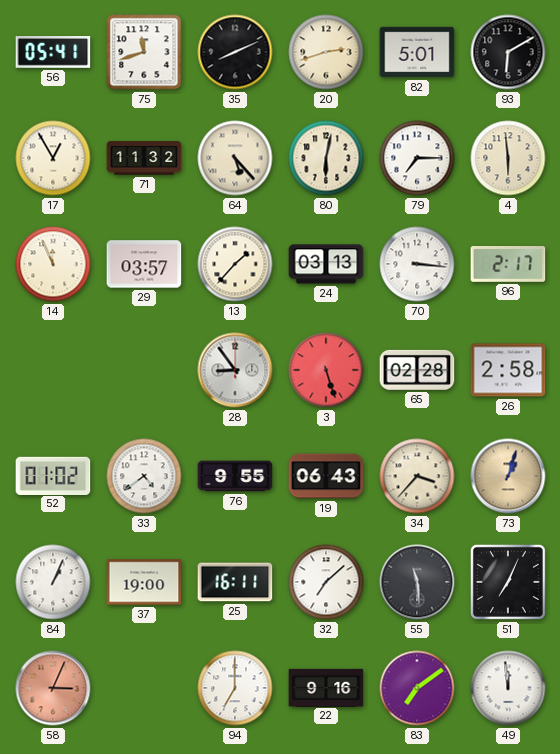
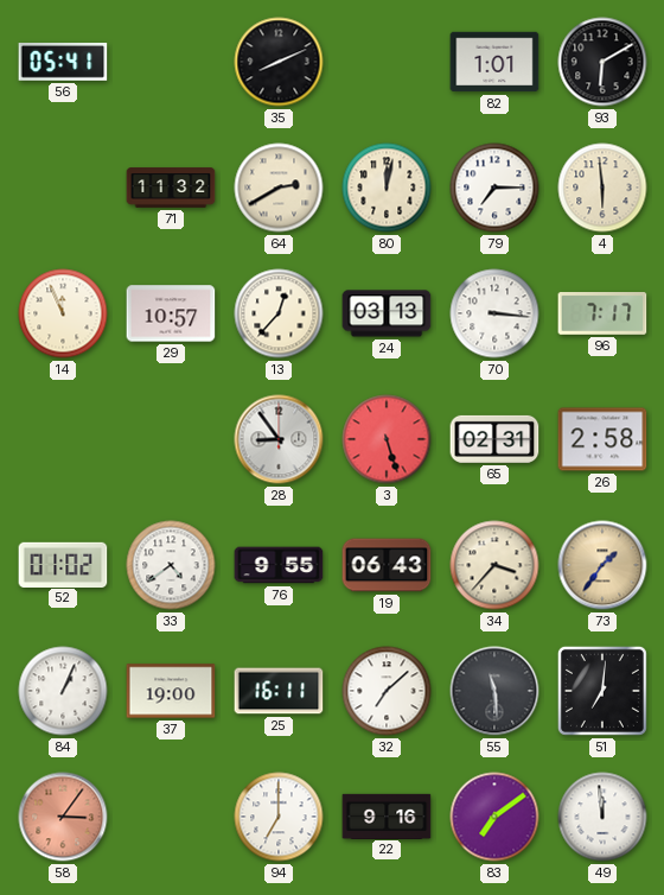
75: 11:42 -> none
20: 2:42 -> none
82: 5:01 -> 1:01
17: 12:55 -> none
64: 5:23 -> 2:40
80: 6:02 -> 12:02
29: 03:57 -> 10:57
13: 1:37 -> 12:37
96: 2:17 -> 7:17
65: 02:28 -> 02:31
73: 1:03 -> 1:36
51: 7:04 -> 7:01
58: 3:04 -> 3:06
